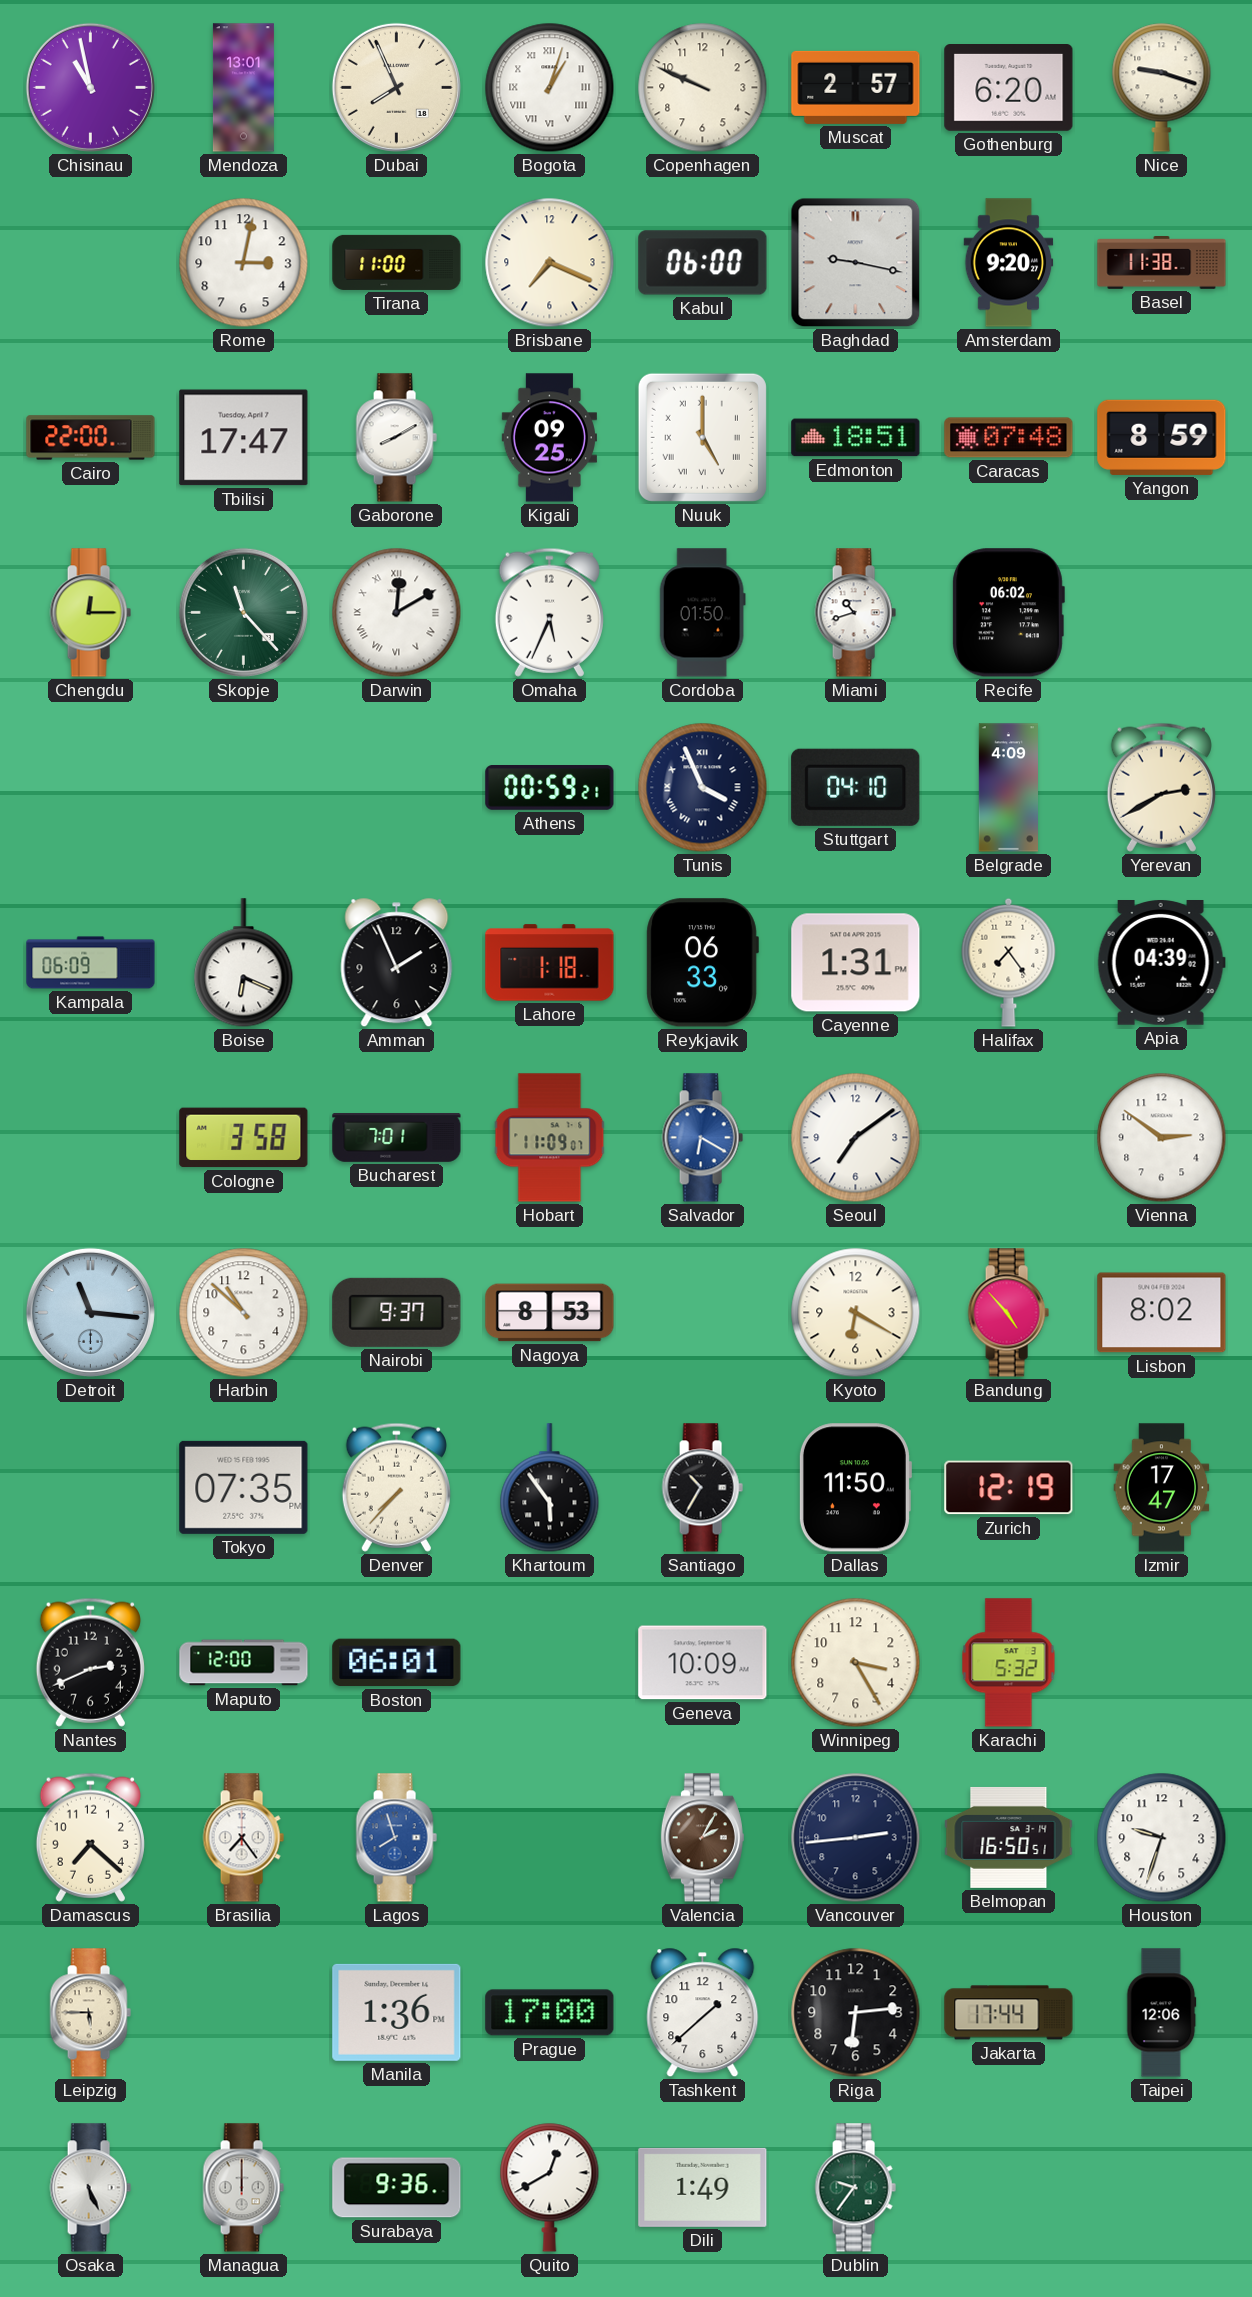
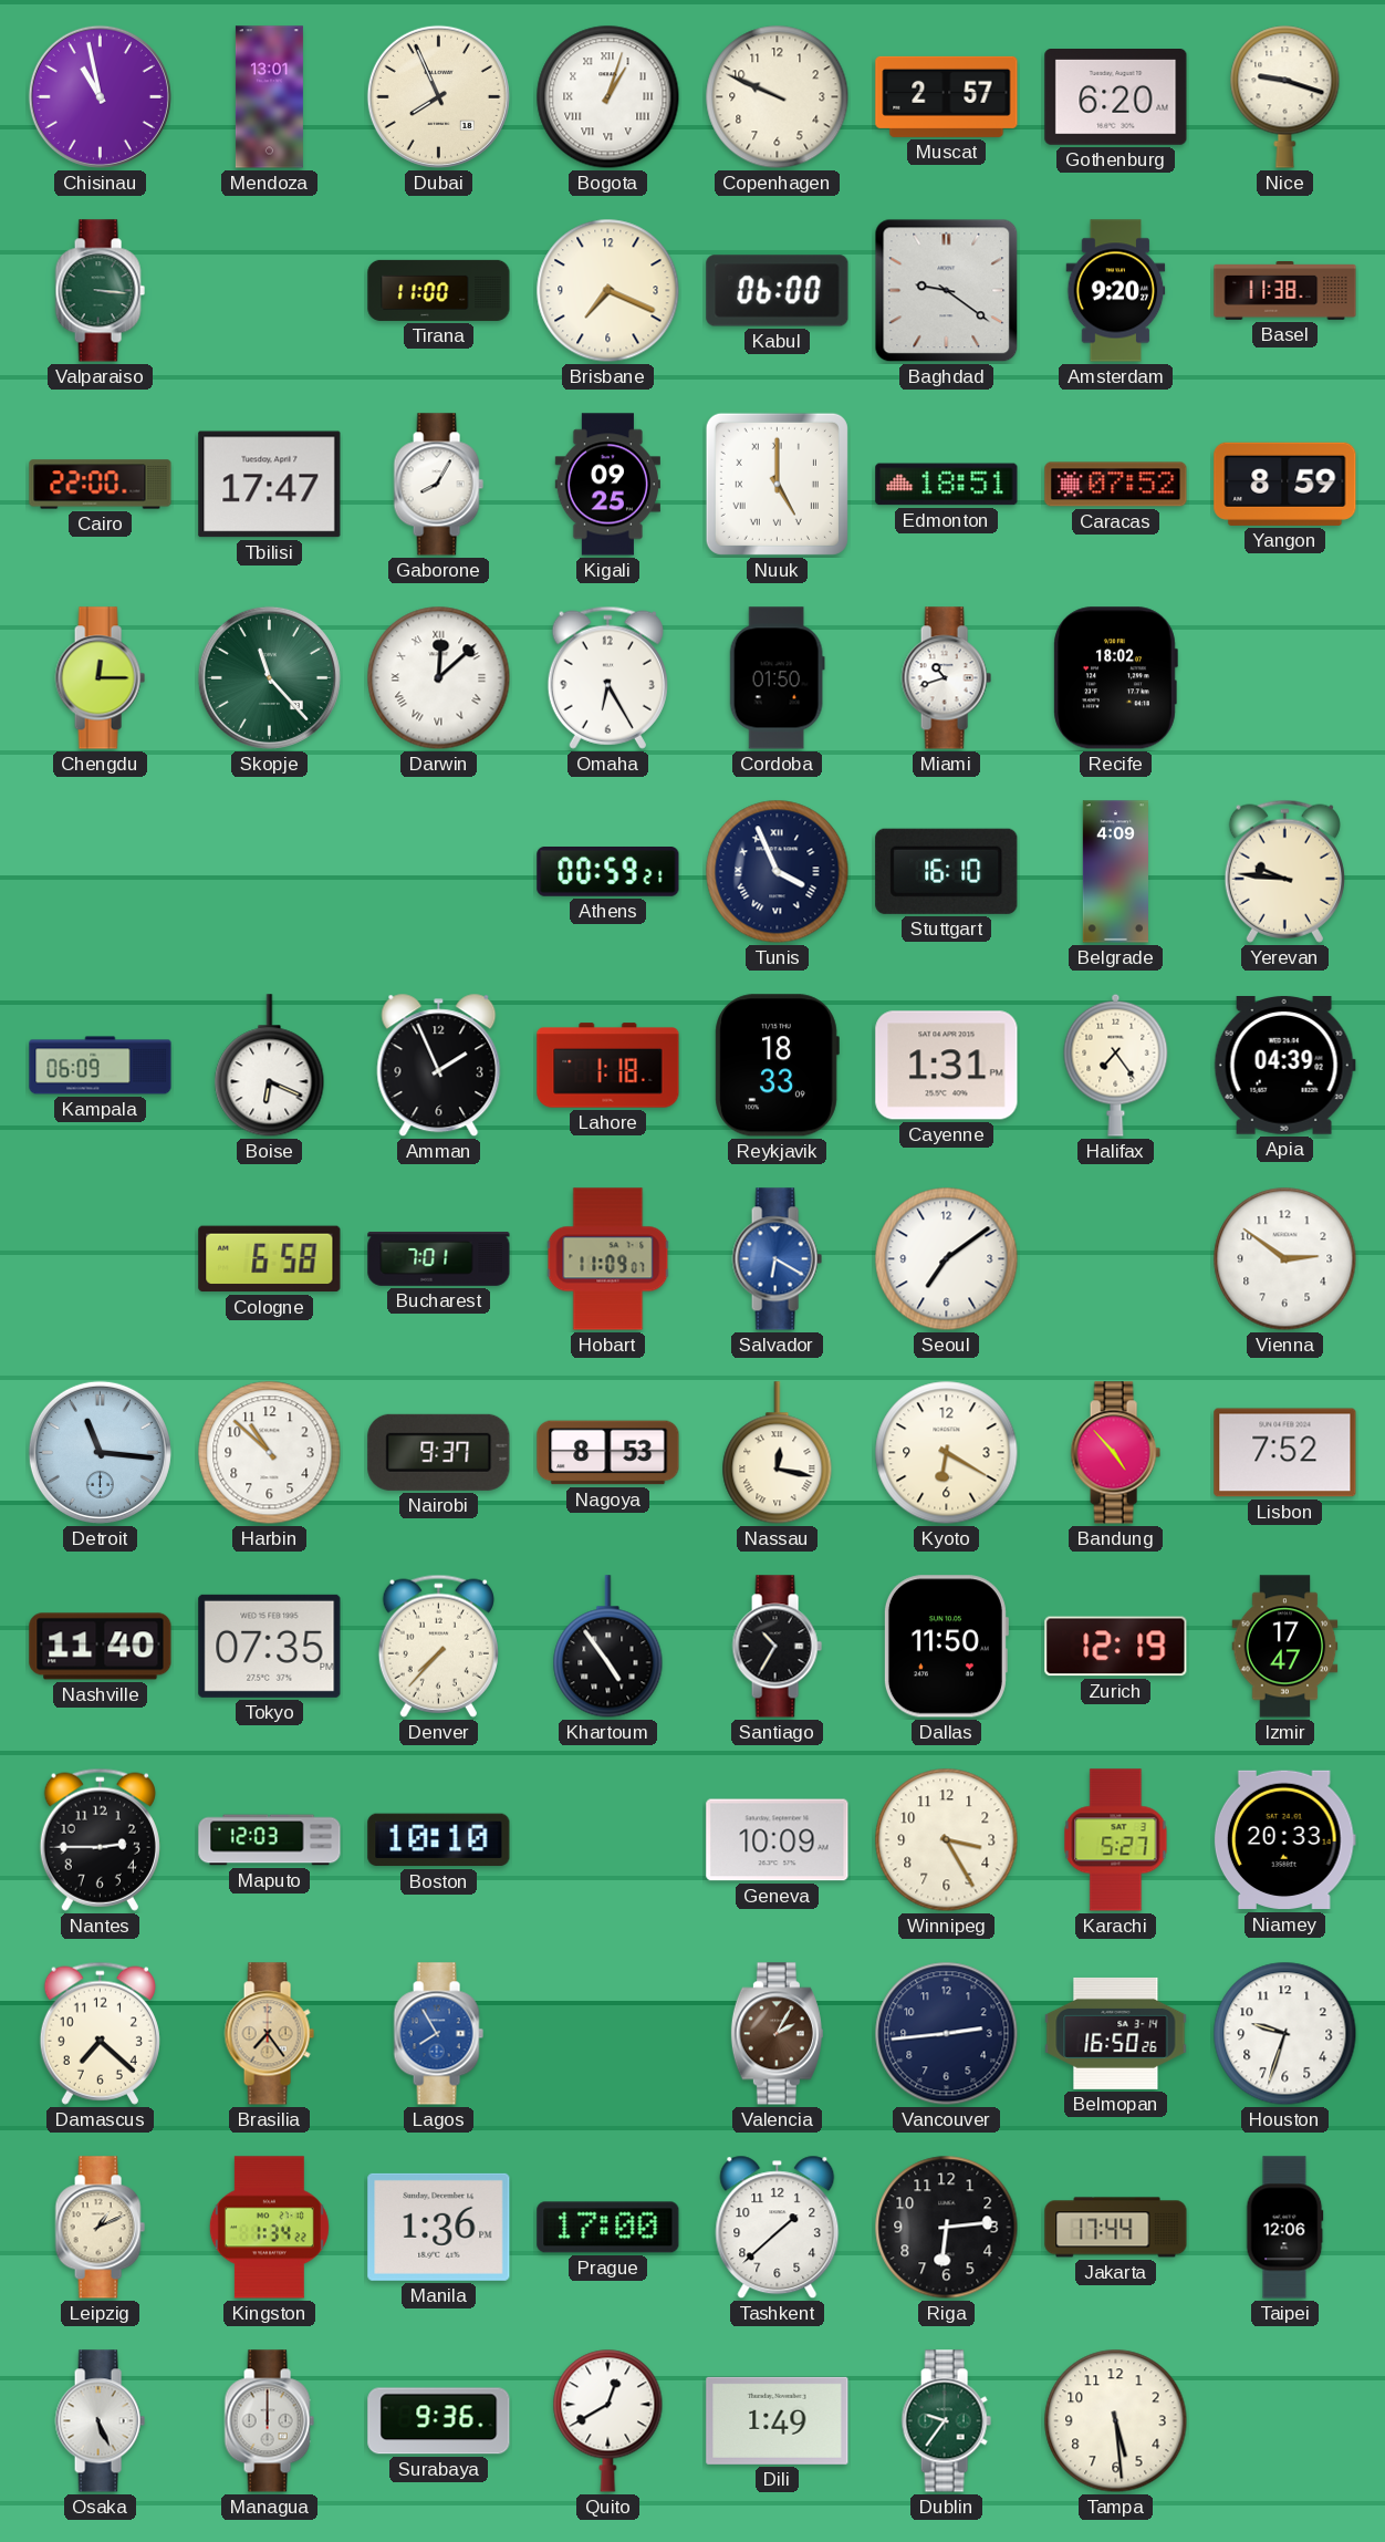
Valparaiso: none -> 3:16
Rome: 3:02 -> none
Baghdad: 9:17 -> 9:21
Gaborone: 8:10 -> 8:05
Caracas: 07:48 -> 07:52
Darwin: 12:10 -> 12:08
Omaha: 5:34 -> 6:25
Recife: 06:02 -> 18:02
Stuttgart: 04:10 -> 16:10
Yerevan: 2:40 -> 9:46
Reykjavik: 06:33 -> 18:33
Cologne: 3:58 -> 6:58
Nassau: none -> 12:17
Lisbon: 8:02 -> 7:52
Nashville: none -> 11:40
Khartoum: 5:54 -> 4:54
Nantes: 2:41 -> 2:45
Maputo: 12:00 -> 12:03
Boston: 06:01 -> 10:10
Karachi: 5:32 -> 5:27
Niamey: none -> 20:33
Brasilia dial: white -> champagne
Lagos: 7:57 -> 7:55
Belmopan: 16:50:51 -> 16:50:26
Leipzig: 5:45 -> 1:11
Kingston: none -> 1:34
Tampa: none -> 5:29
